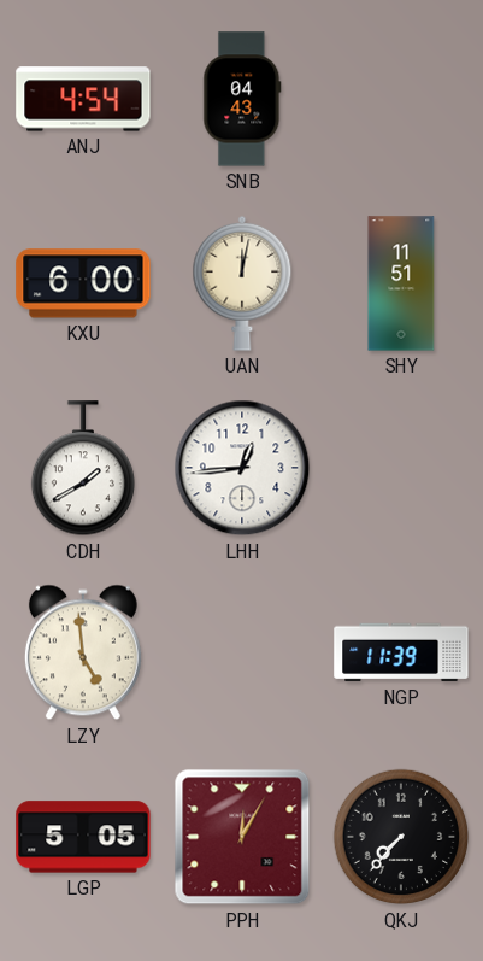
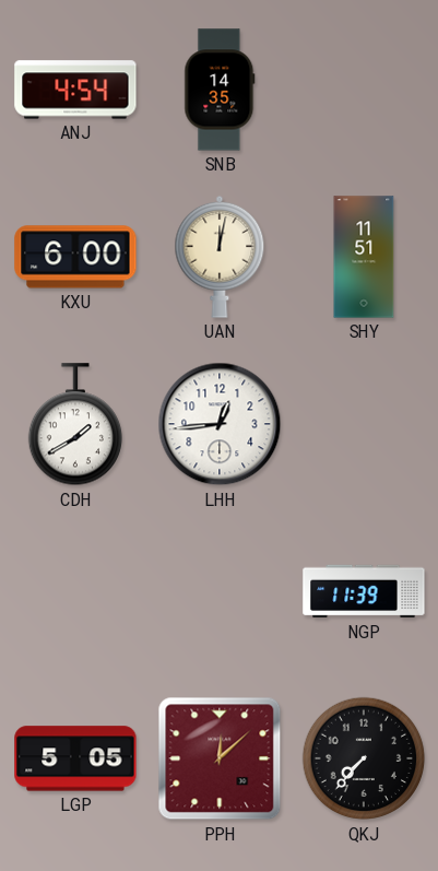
SNB: 04:43 -> 14:35
LZY: 4:59 -> none
PPH: 12:05 -> 12:08
